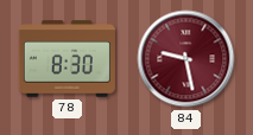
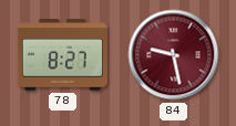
78: 8:30 -> 8:27
